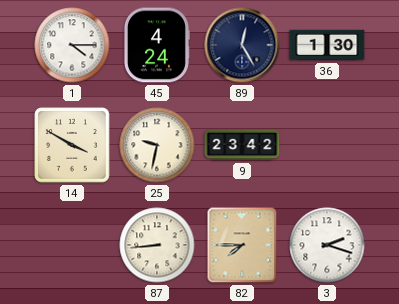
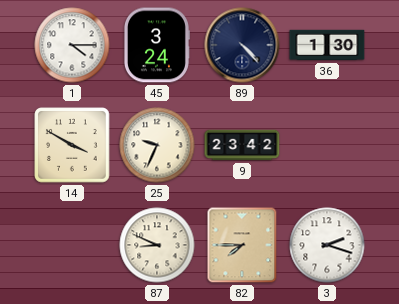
45: 4:24 -> 3:24
89: 12:25 -> 4:23
25: 9:32 -> 9:34
87: 8:44 -> 8:49
